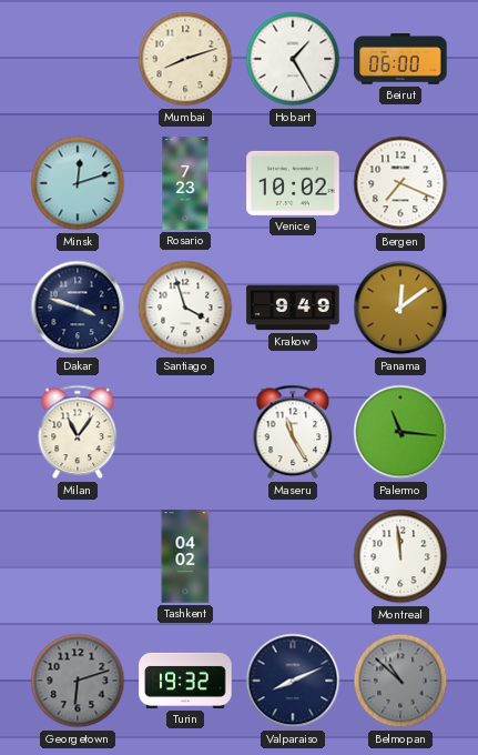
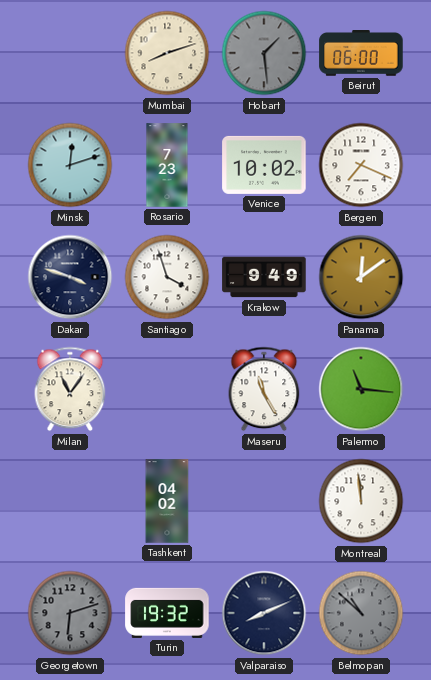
Hobart: 1:25 -> 1:29
Hobart dial: white -> grey
